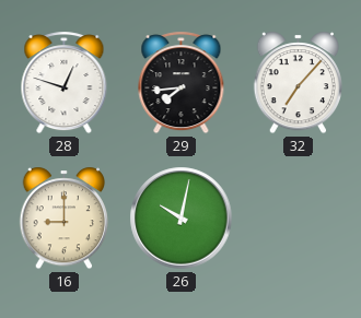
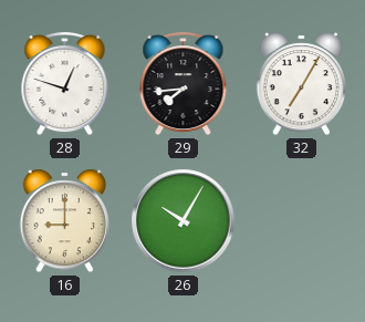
32: 7:07 -> 7:05
26: 10:02 -> 10:05
